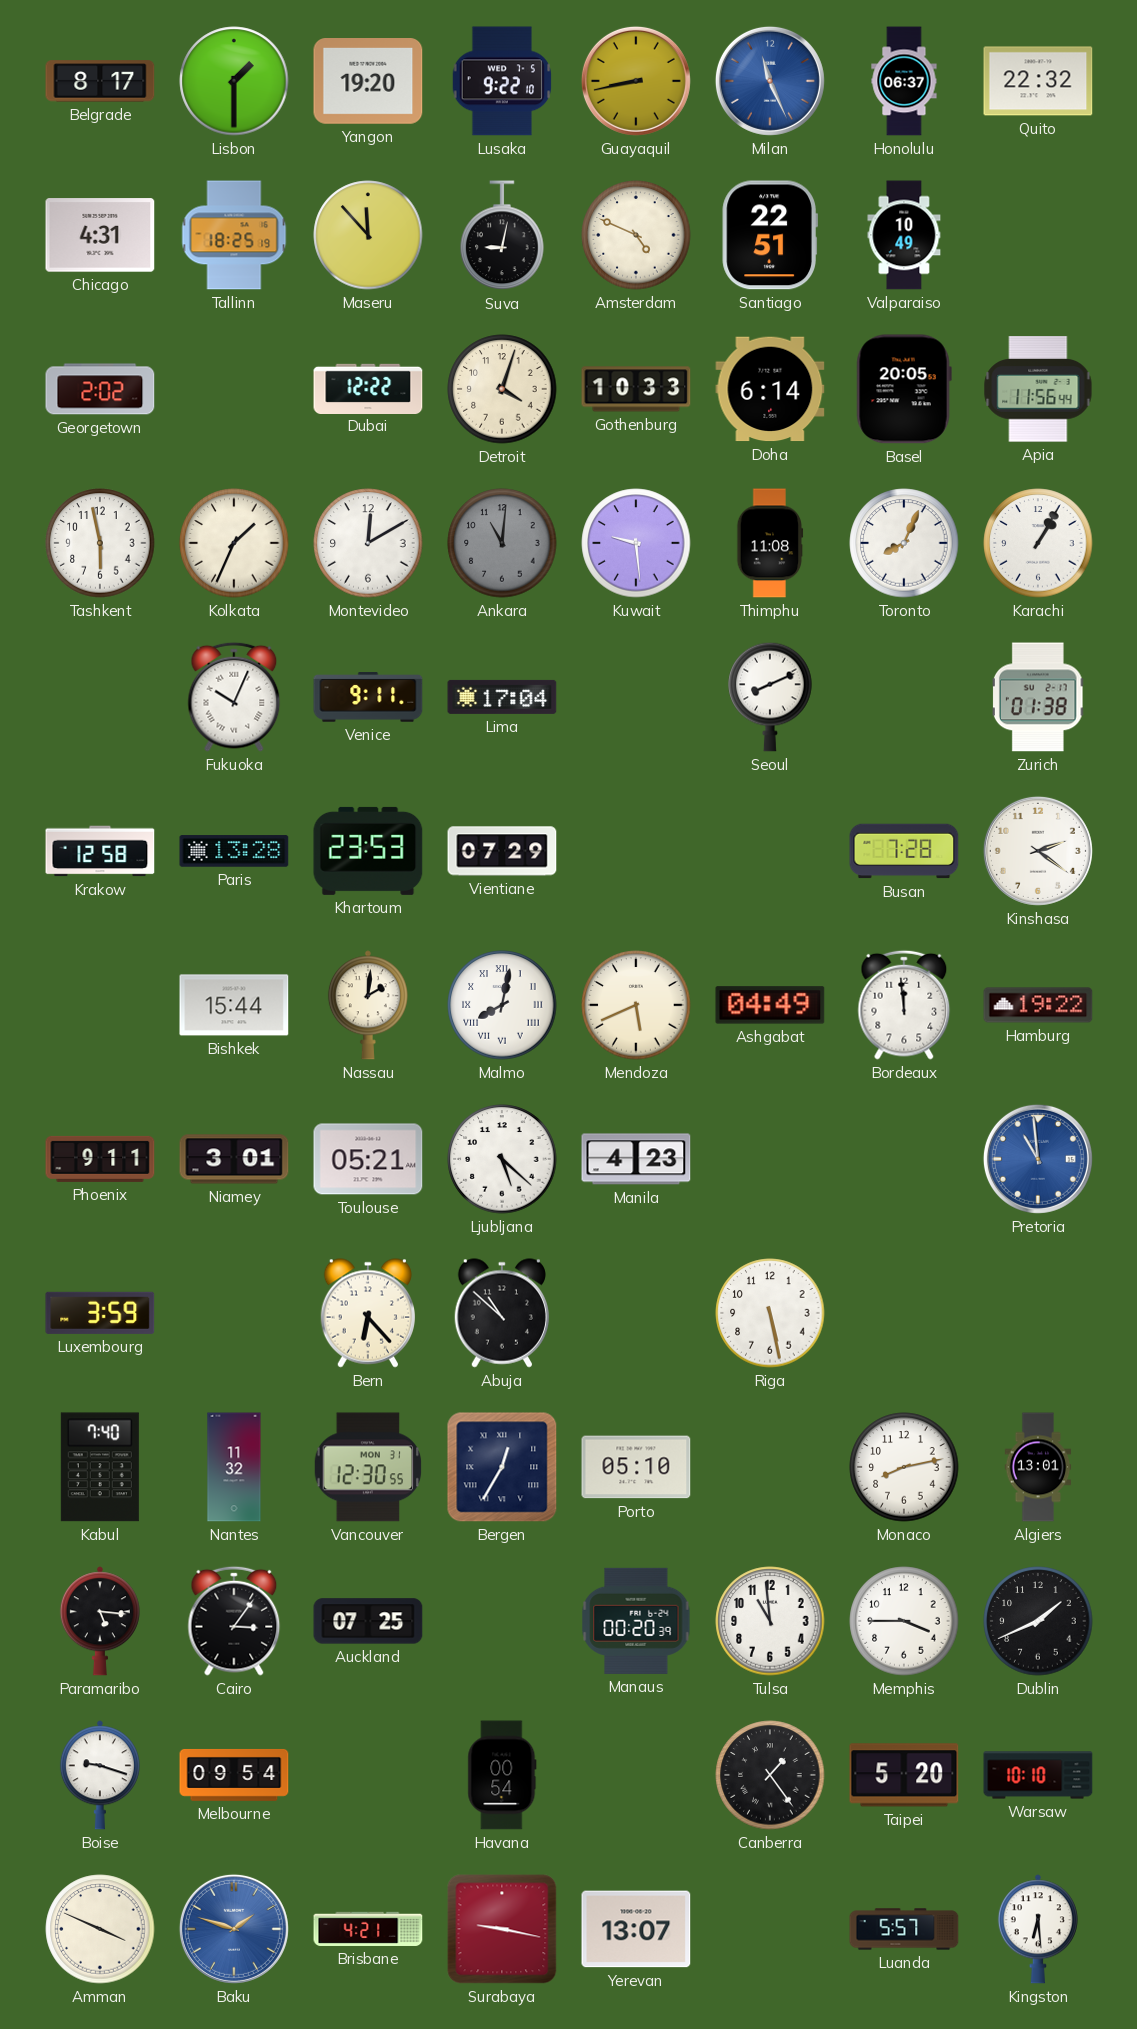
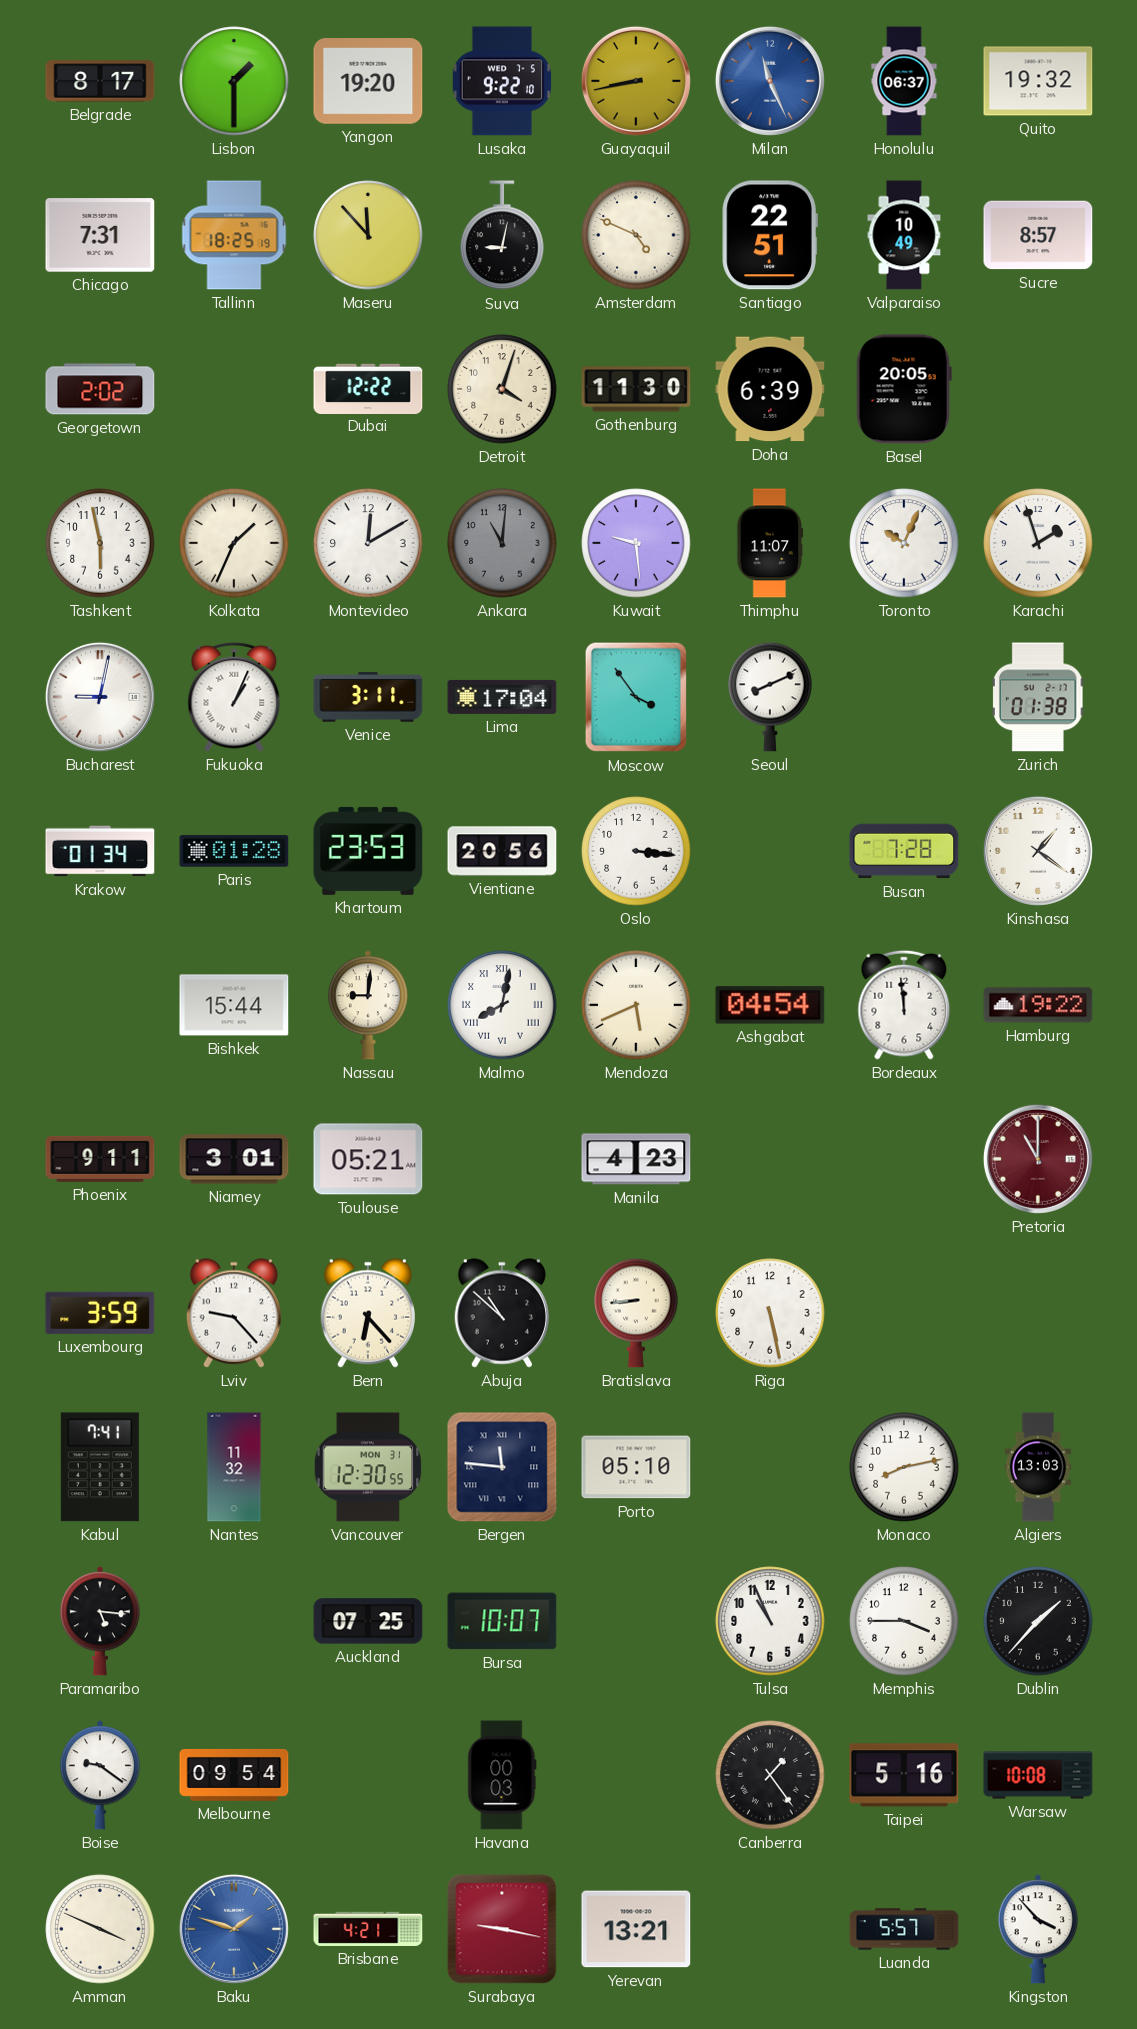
Quito: 22:32 -> 19:32
Chicago: 4:31 -> 7:31
Sucre: none -> 8:57
Gothenburg: 10:33 -> 11:30
Doha: 6:14 -> 6:39
Apia: 11:56 -> none
Thimphu: 11:08 -> 11:07
Toronto: 8:04 -> 10:04
Karachi: 1:05 -> 1:57
Bucharest: none -> 9:02
Fukuoka: 10:04 -> 1:04
Venice: 9:11 -> 3:11
Moscow: none -> 3:54
Krakow: 12:58 -> 01:34
Paris: 13:28 -> 01:28
Vientiane: 07:29 -> 20:56
Oslo: none -> 3:16
Kinshasa: 2:21 -> 1:21
Nassau: 2:01 -> 9:01
Ashgabat: 04:49 -> 04:54
Ljubljana: 5:22 -> none
Pretoria: 10:59 -> 11:00
Pretoria dial: blue -> burgundy
Lviv: none -> 9:23
Bratislava: none -> 8:44
Kabul: 7:40 -> 7:41
Bergen: 12:35 -> 11:46
Algiers: 13:01 -> 13:03
Cairo: 3:06 -> none
Bursa: none -> 10:07
Manaus: 00:20 -> none
Tulsa: 10:59 -> 10:56
Dublin: 1:41 -> 1:37
Boise: 9:18 -> 9:21
Havana: 00:54 -> 00:03
Taipei: 5:20 -> 5:16
Warsaw: 10:10 -> 10:08
Yerevan: 13:07 -> 13:21
Kingston: 6:29 -> 3:53
